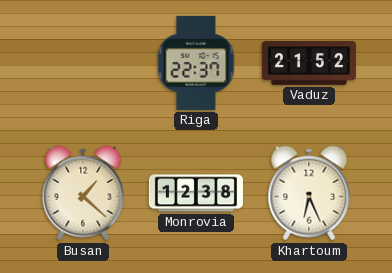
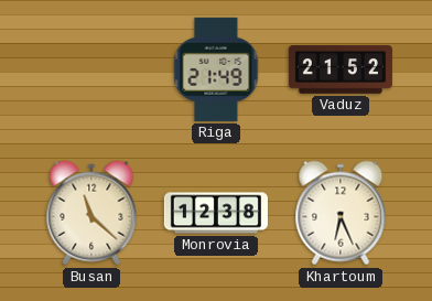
Riga: 22:37 -> 21:49
Busan: 1:22 -> 11:22
